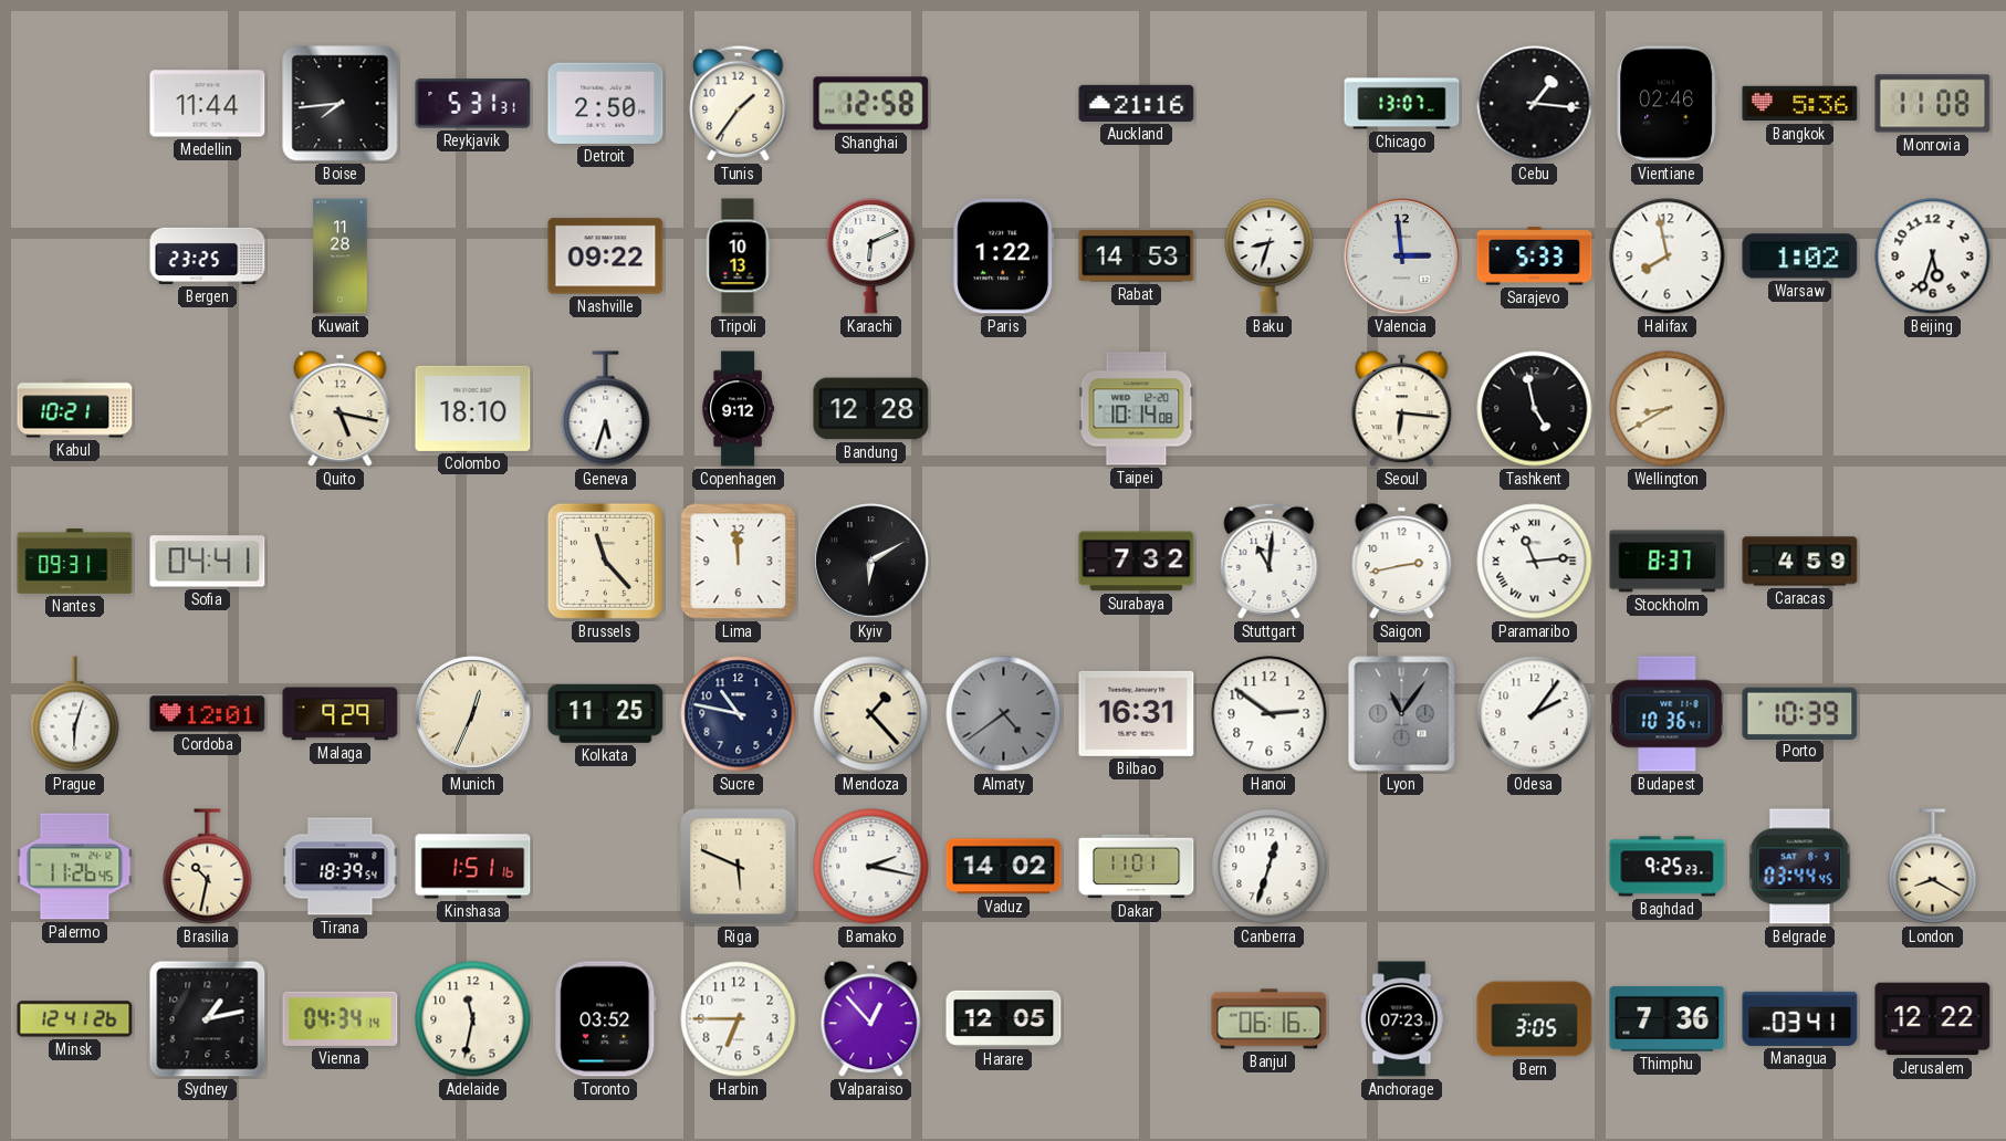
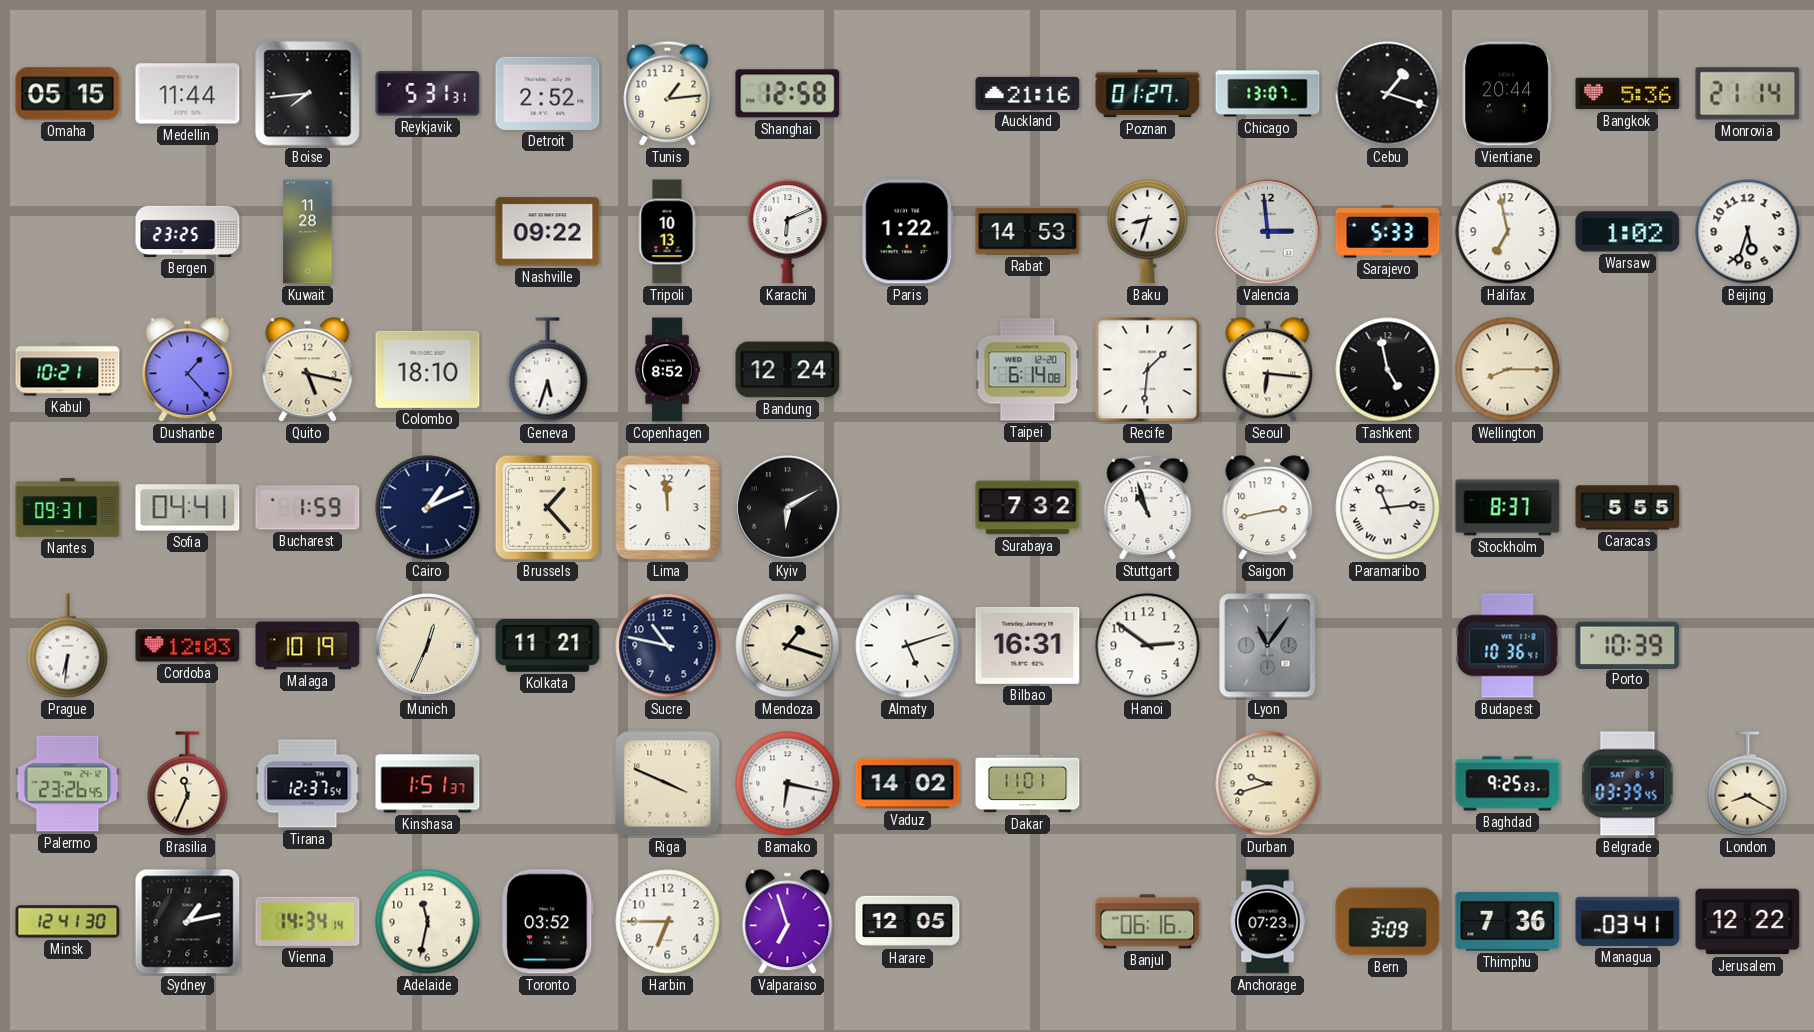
Omaha: none -> 05:15
Detroit: 2:50 -> 2:52
Tunis: 1:36 -> 1:14
Poznan: none -> 01:27
Cebu: 1:16 -> 1:18
Vientiane: 02:46 -> 20:44
Monrovia: 11:08 -> 21:14
Halifax: 7:58 -> 6:58
Dushanbe: none -> 1:23
Copenhagen: 9:12 -> 8:52
Bandung: 12:28 -> 12:24
Taipei: 10:14 -> 6:14
Recife: none -> 1:31
Wellington: 8:40 -> 8:15
Bucharest: none -> 1:59
Cairo: none -> 1:11
Brussels: 11:23 -> 1:23
Stuttgart: 11:01 -> 10:57
Caracas: 4:59 -> 5:55
Prague: 6:03 -> 6:31
Cordoba: 12:01 -> 12:03
Malaga: 9:29 -> 10:19
Kolkata: 11:25 -> 11:21
Mendoza: 1:23 -> 1:18
Almaty: 4:39 -> 5:12
Almaty dial: grey -> white
Odesa: 2:06 -> none
Palermo: 11:26 -> 23:26
Brasilia: 10:32 -> 11:34
Tirana: 18:39 -> 12:37
Kinshasa: 1:51:16 -> 1:51:37
Riga: 5:49 -> 3:49
Bamako: 2:17 -> 6:17
Canberra: 12:33 -> none
Durban: none -> 9:42
Belgrade: 03:44 -> 03:39
Minsk: 12:41:26 -> 12:41:30
Vienna: 04:34 -> 14:34
Valparaiso: 12:53 -> 6:57
Bern: 3:05 -> 3:09
